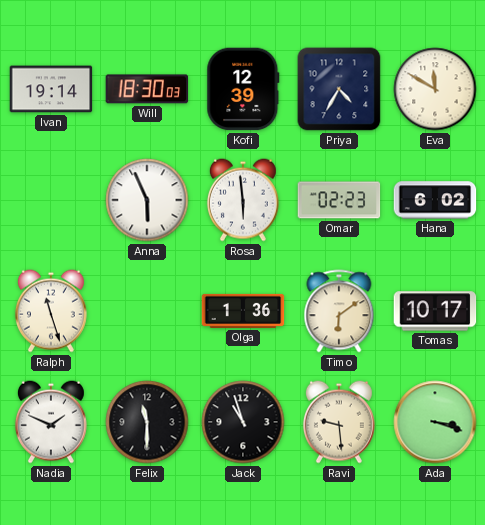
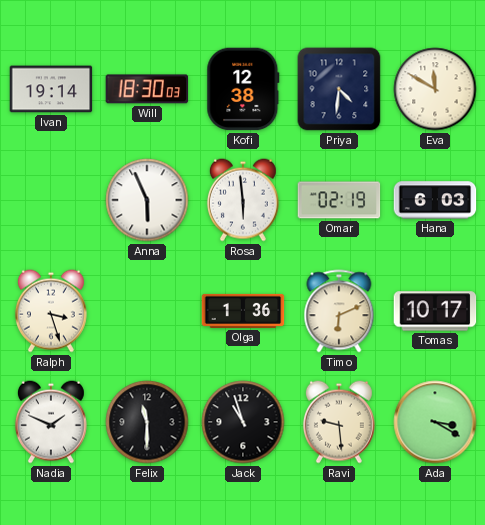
Kofi: 12:39 -> 12:38
Priya: 4:35 -> 4:31
Omar: 02:23 -> 02:19
Hana: 6:02 -> 6:03
Ralph: 11:27 -> 3:27
Timo: 6:09 -> 6:11
Ada: 3:18 -> 3:20
